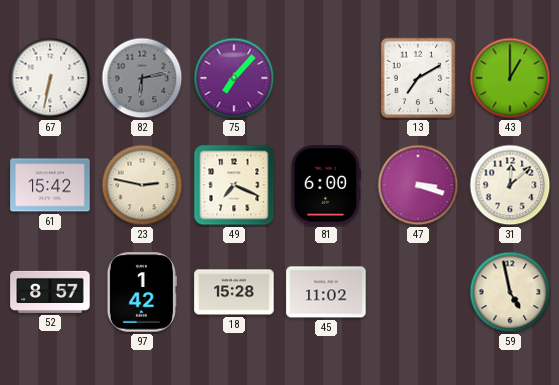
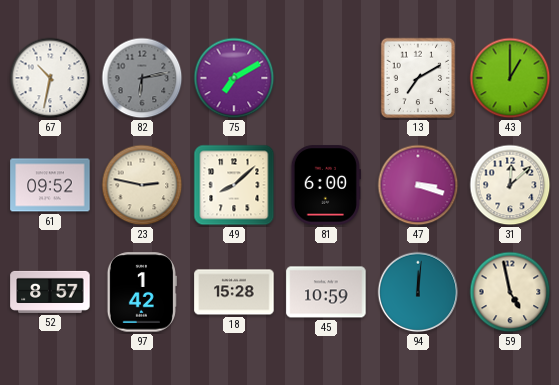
67: 6:32 -> 10:32
75: 7:07 -> 7:10
61: 15:42 -> 09:52
49: 7:19 -> 8:08
45: 11:02 -> 10:59
94: none -> 12:01
